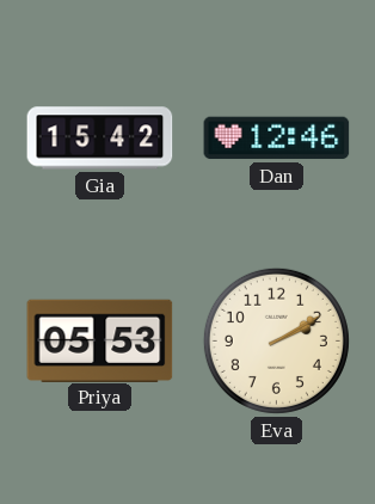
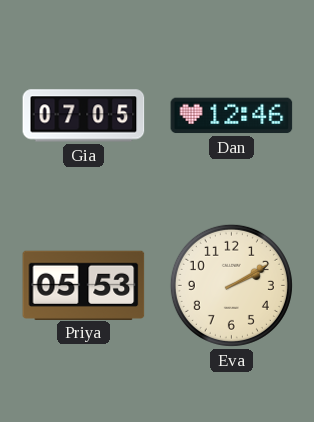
Gia: 15:42 -> 07:05
